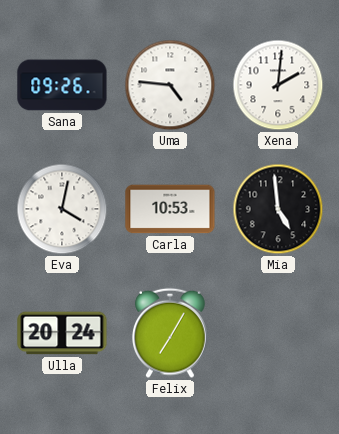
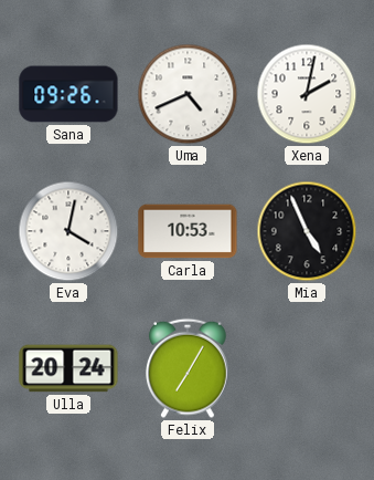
Uma: 4:46 -> 4:41
Xena: 2:01 -> 2:02
Mia: 4:59 -> 4:56
